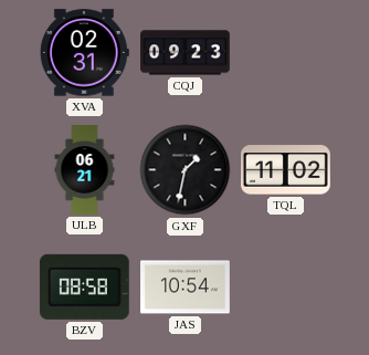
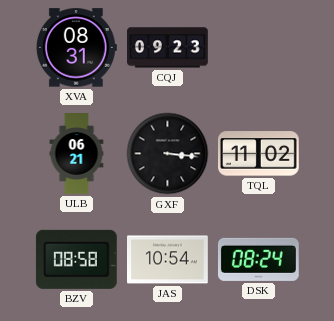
XVA: 02:31 -> 08:31
GXF: 1:32 -> 3:16
DSK: none -> 08:24
